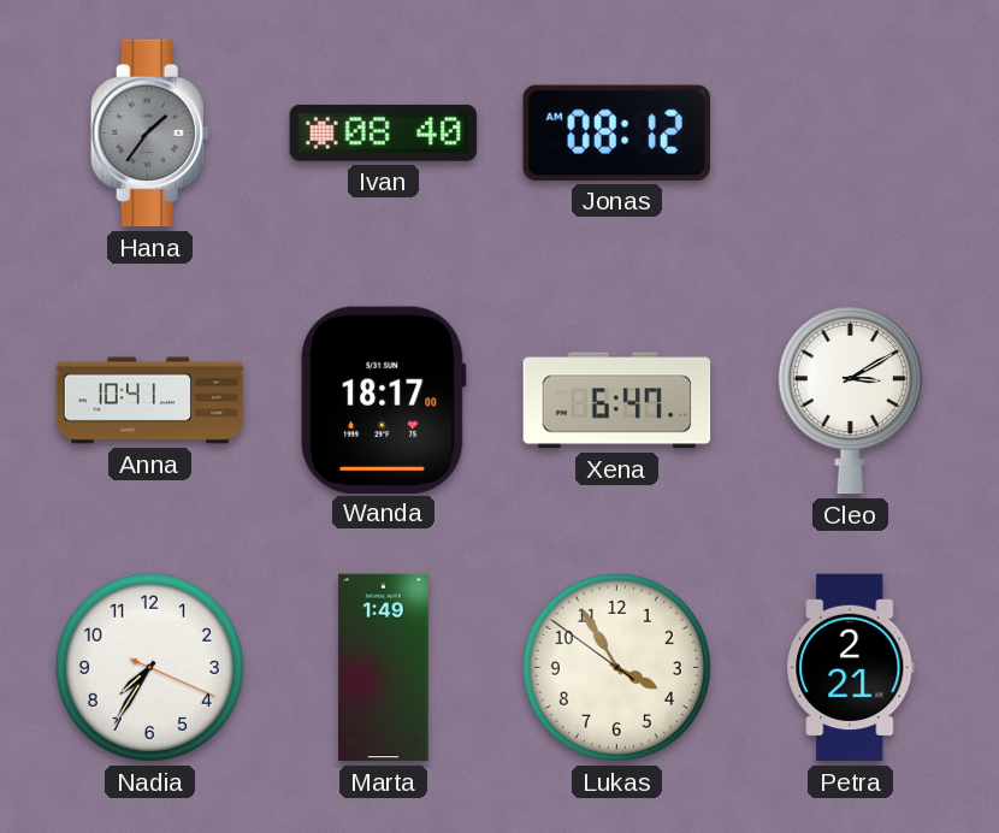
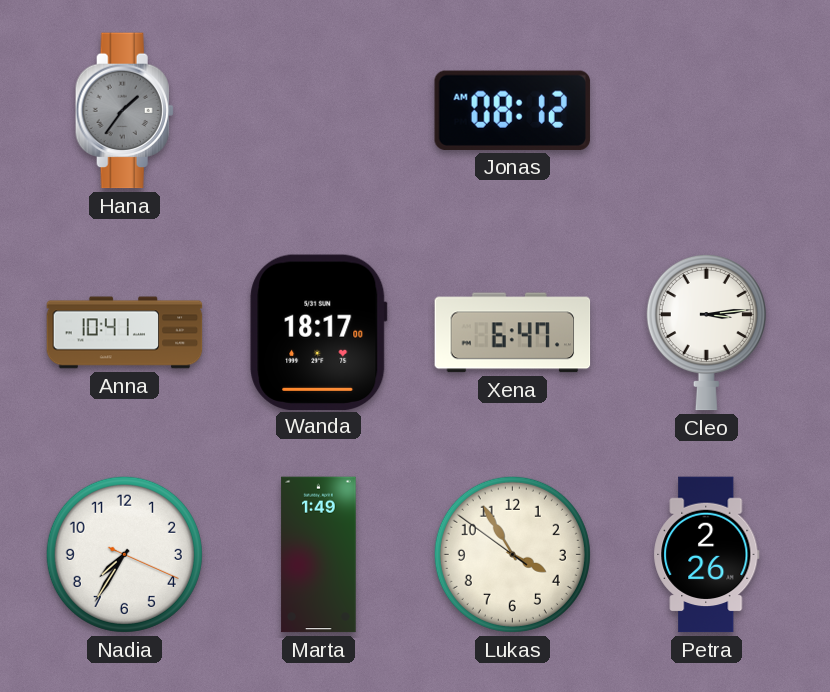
Ivan: 08:40 -> none
Cleo: 3:10 -> 3:14
Petra: 2:21 -> 2:26
